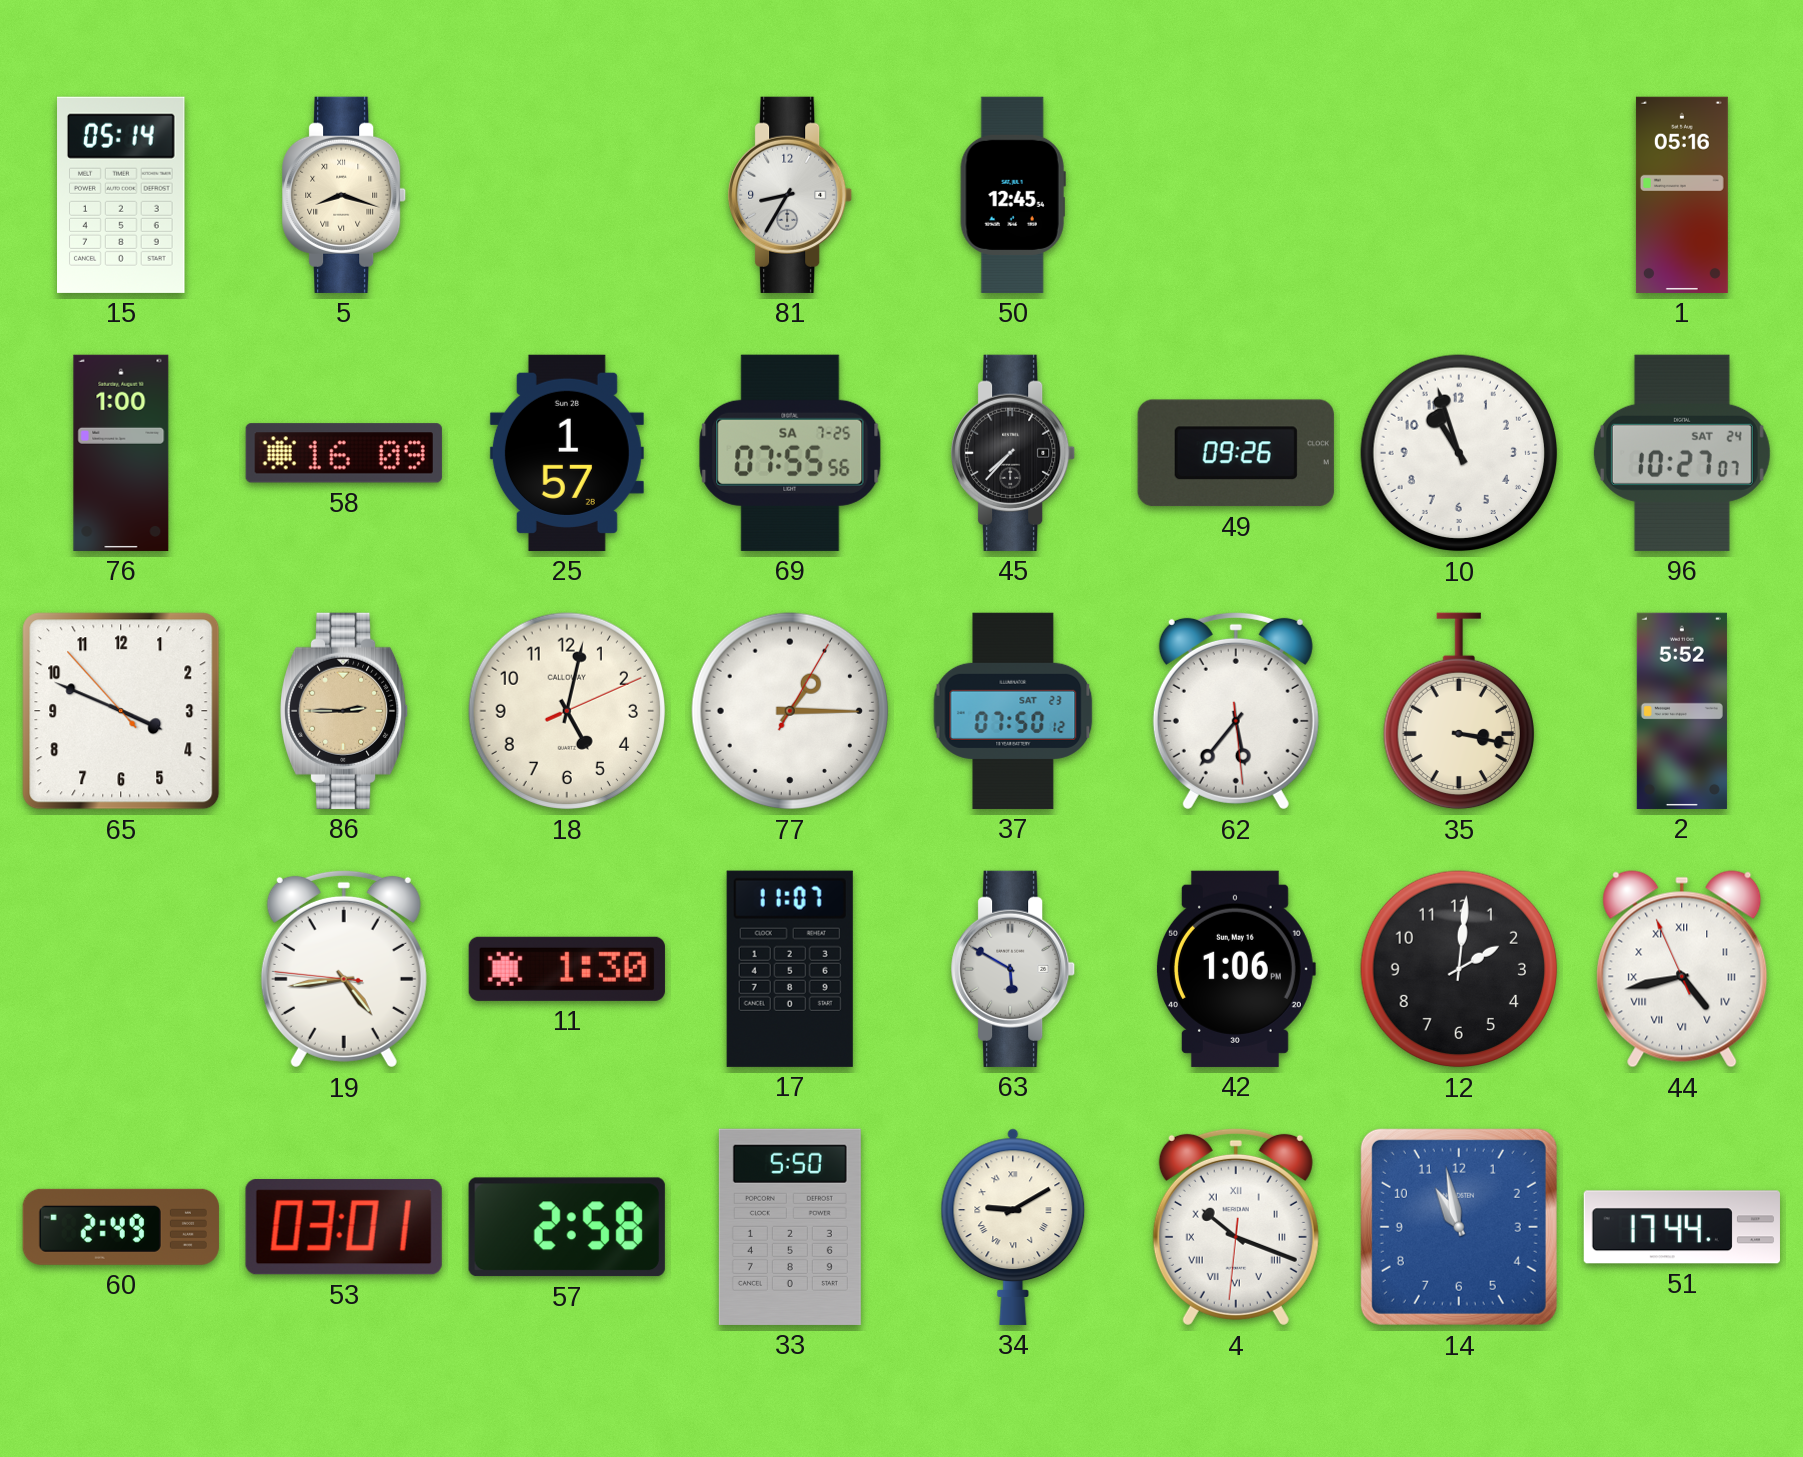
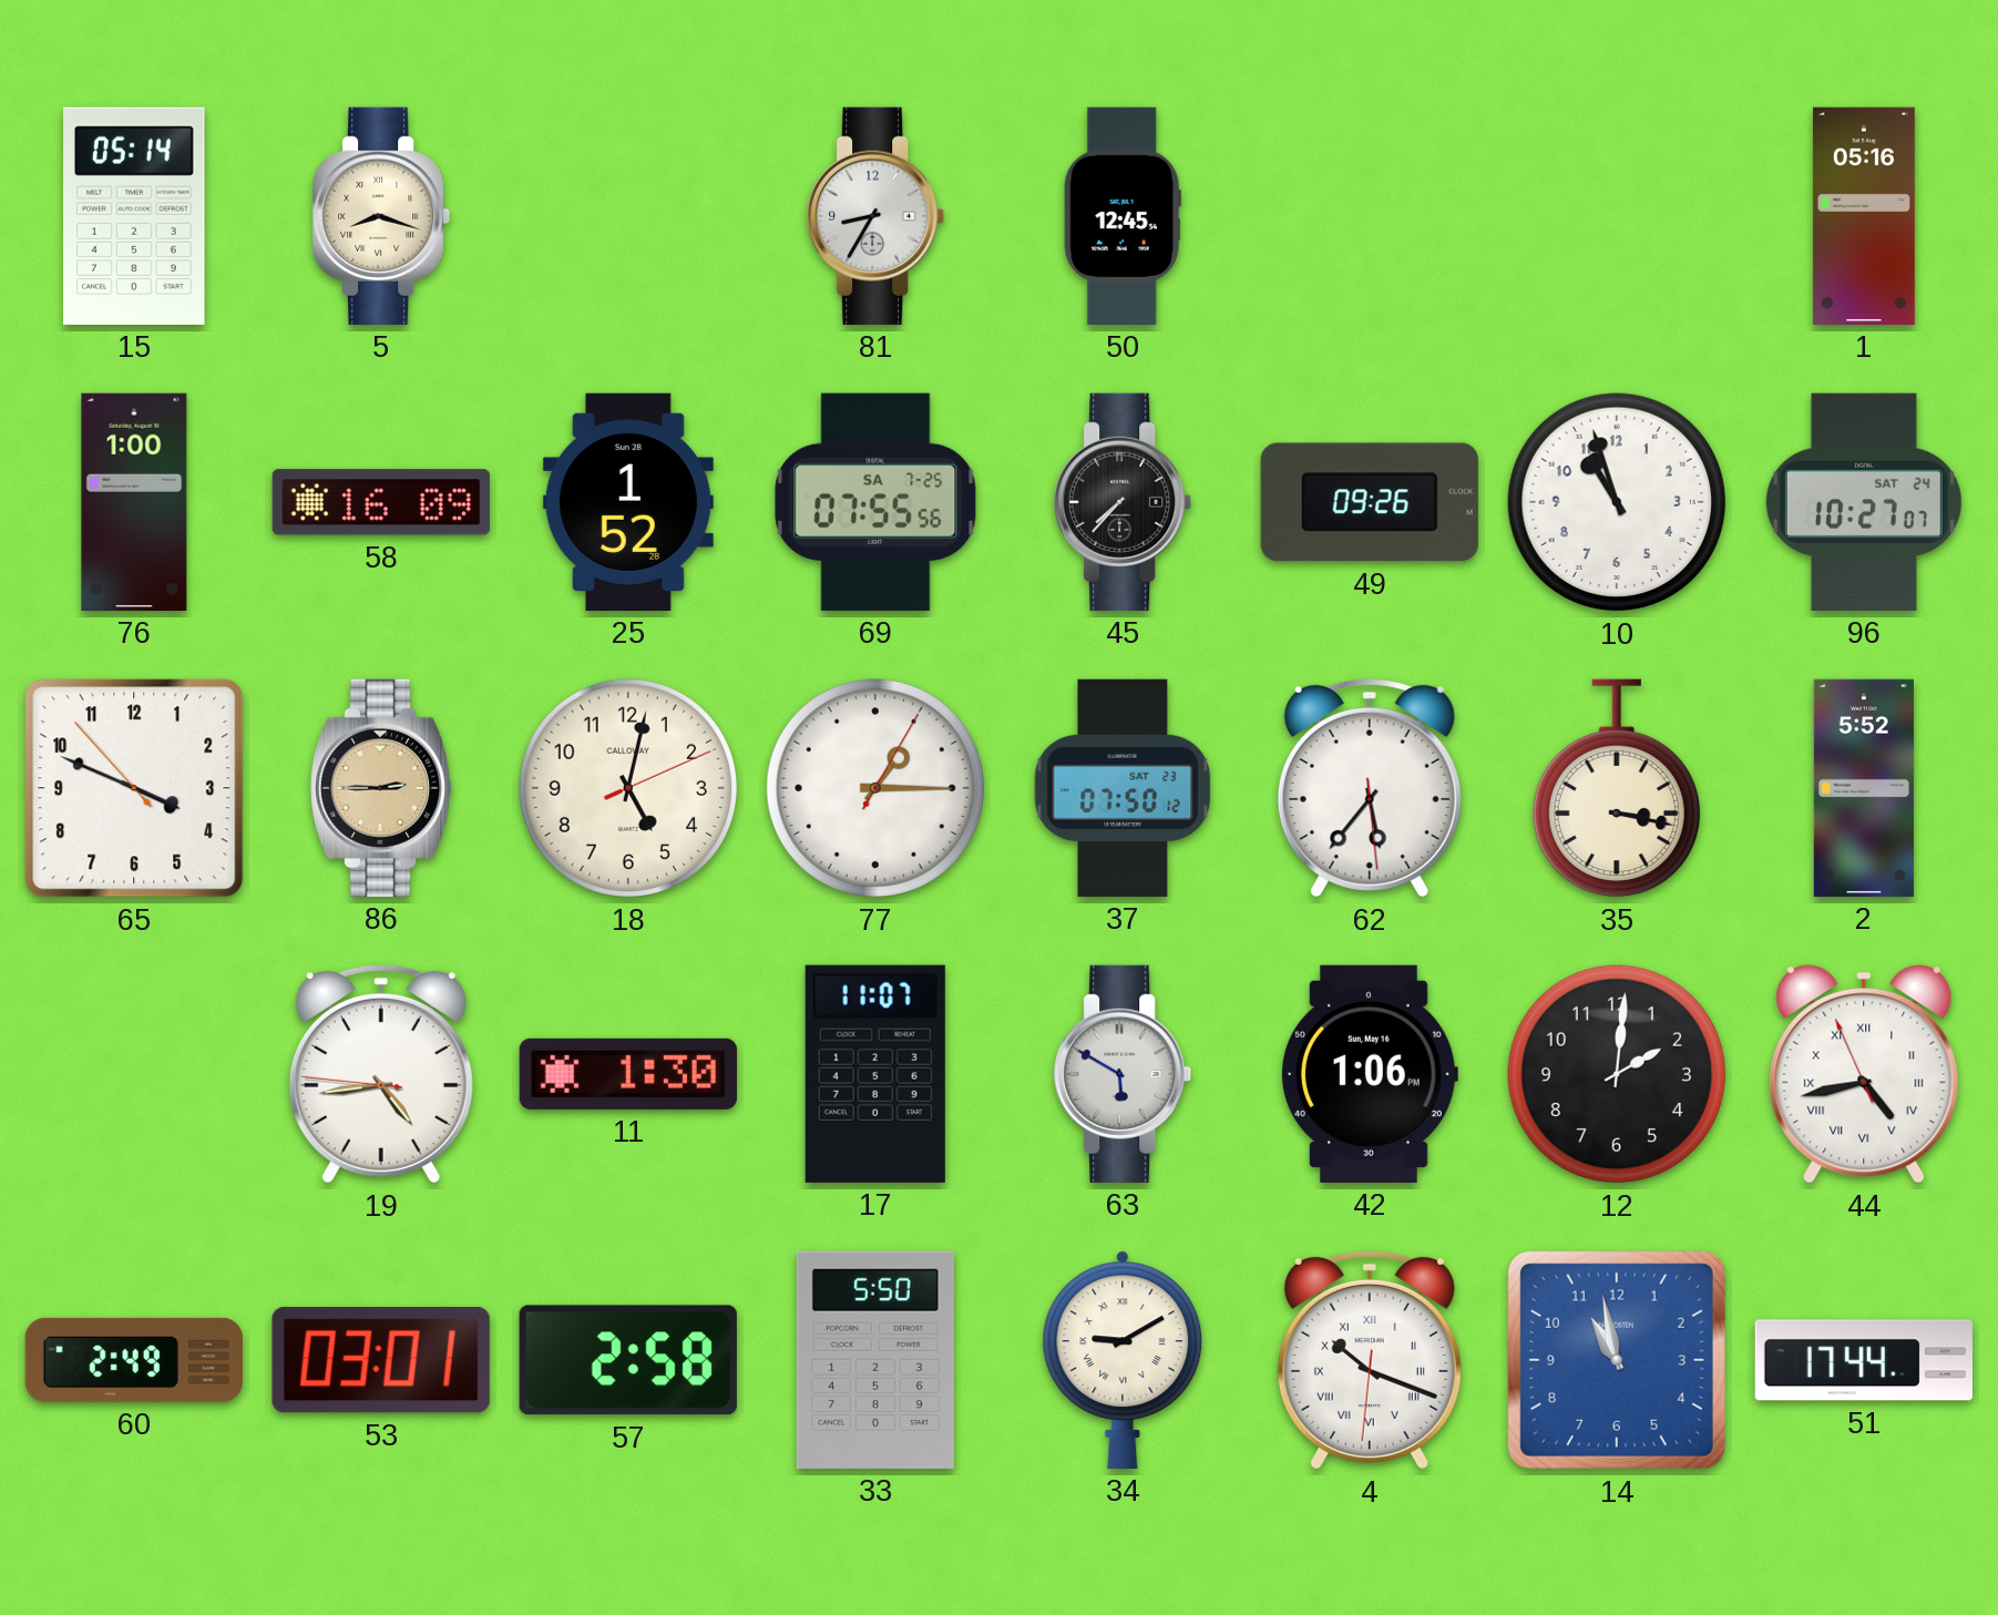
25: 1:57 -> 1:52
